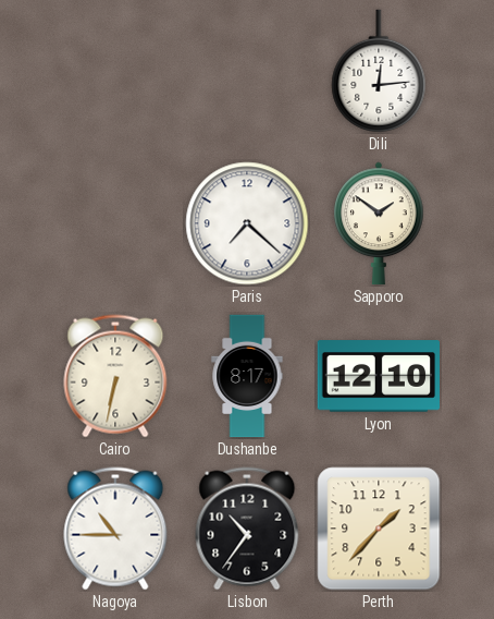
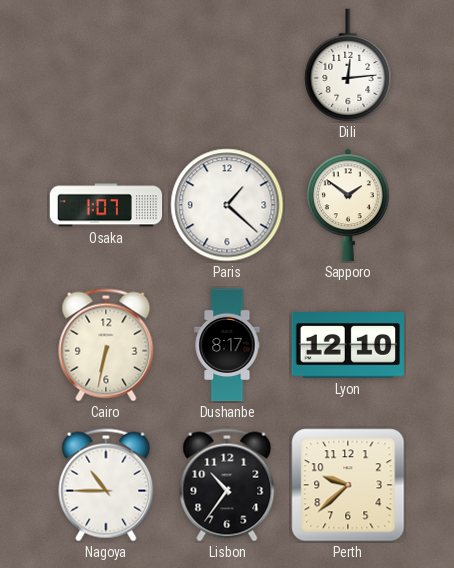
Osaka: none -> 1:07
Paris: 7:22 -> 1:22
Perth: 1:37 -> 9:38
